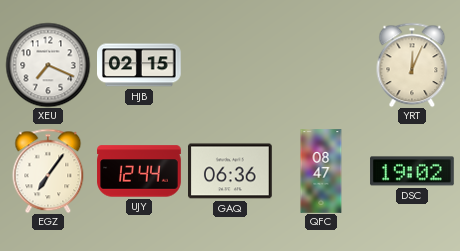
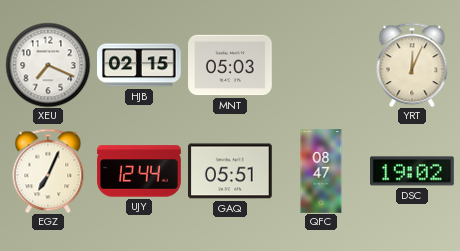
MNT: none -> 05:03
EGZ: 7:06 -> 7:04
GAQ: 06:36 -> 05:51
